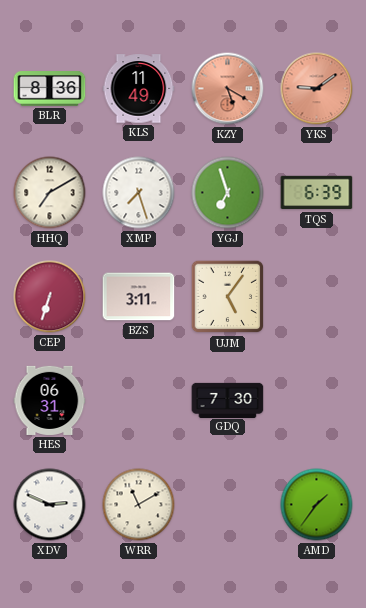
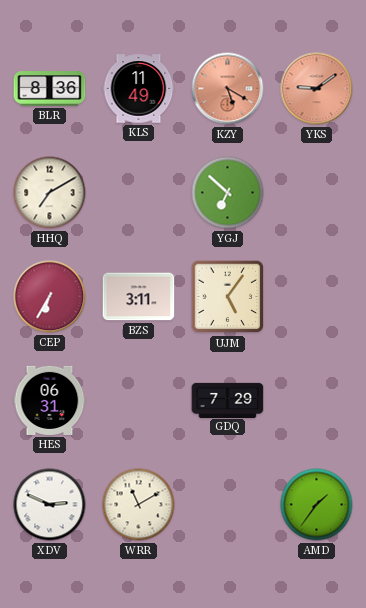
XMP: 7:27 -> none
YGJ: 6:57 -> 6:52
TQS: 6:39 -> none
CEP: 6:33 -> 6:35
GDQ: 7:30 -> 7:29
